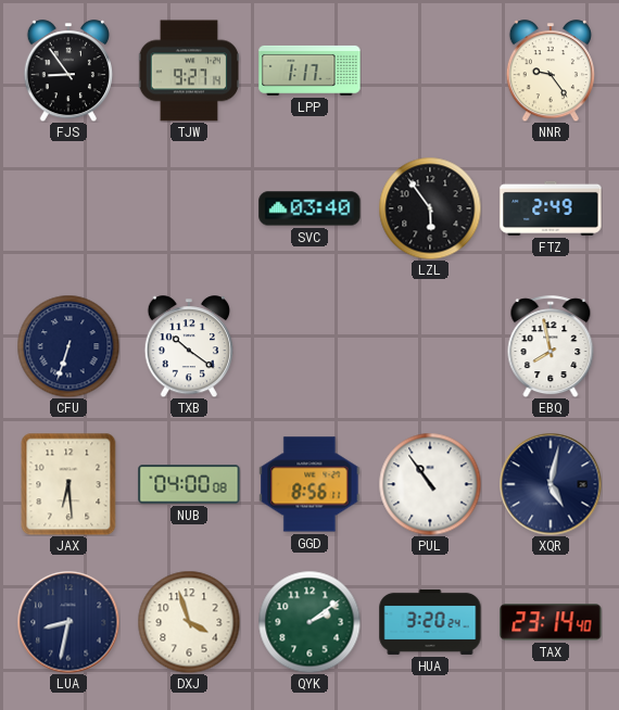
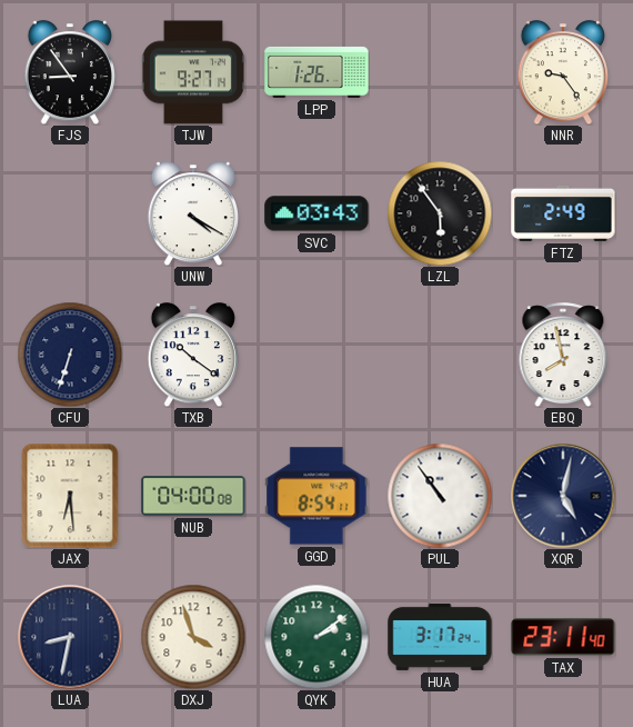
LPP: 1:17 -> 1:26
UNW: none -> 4:20
SVC: 03:40 -> 03:43
GGD: 8:56 -> 8:54
HUA: 3:20 -> 3:17
TAX: 23:14 -> 23:11
